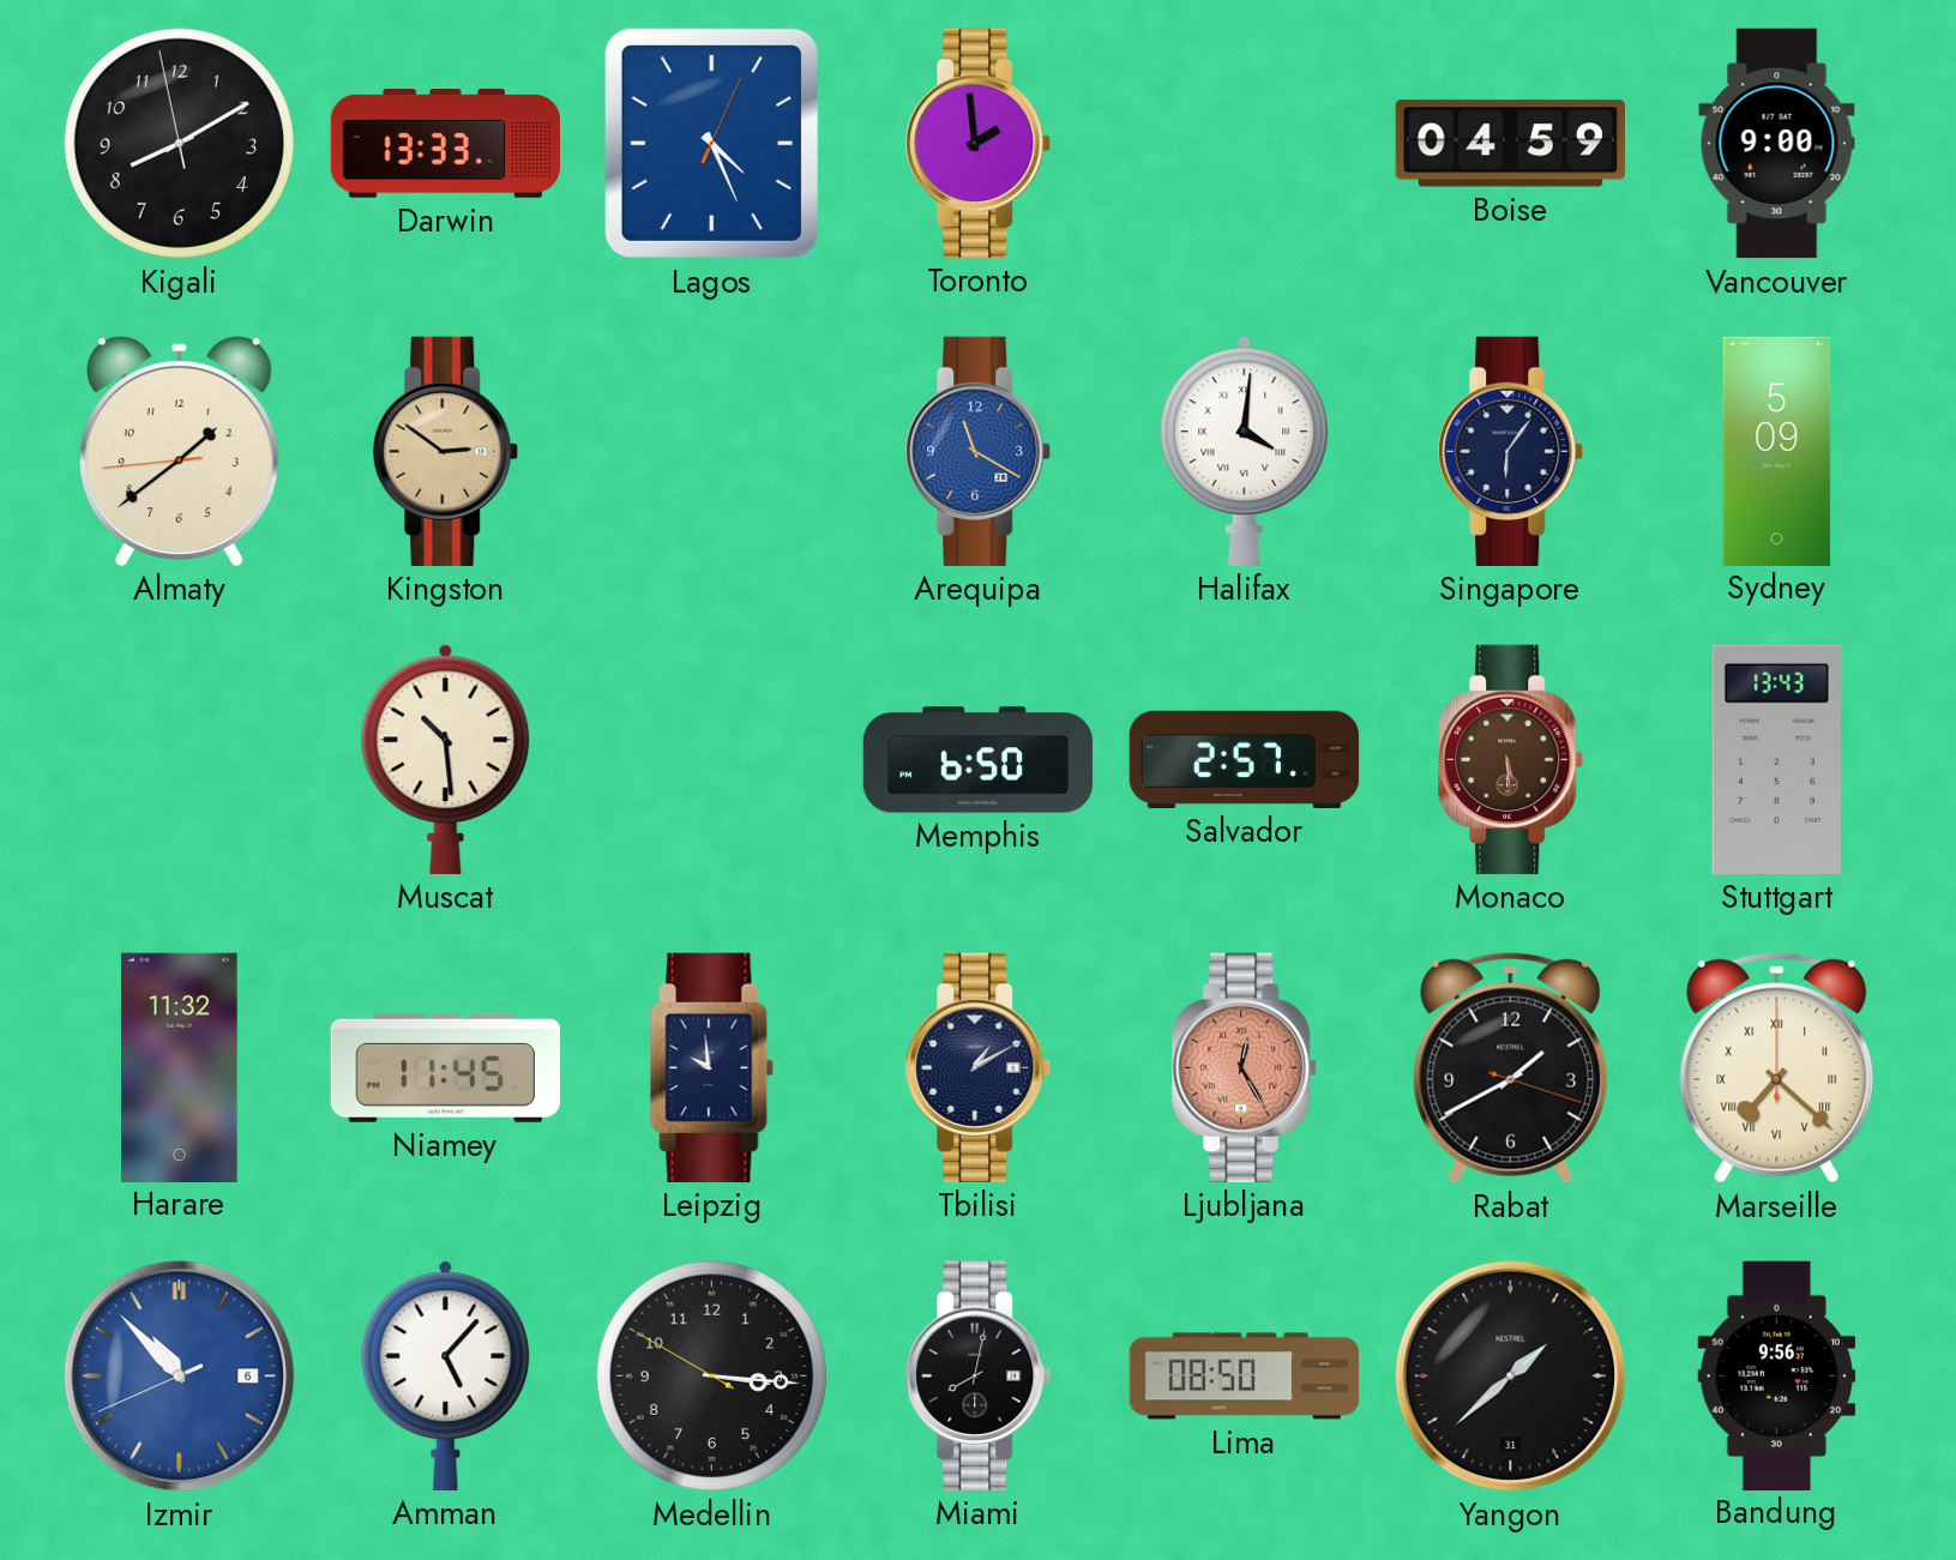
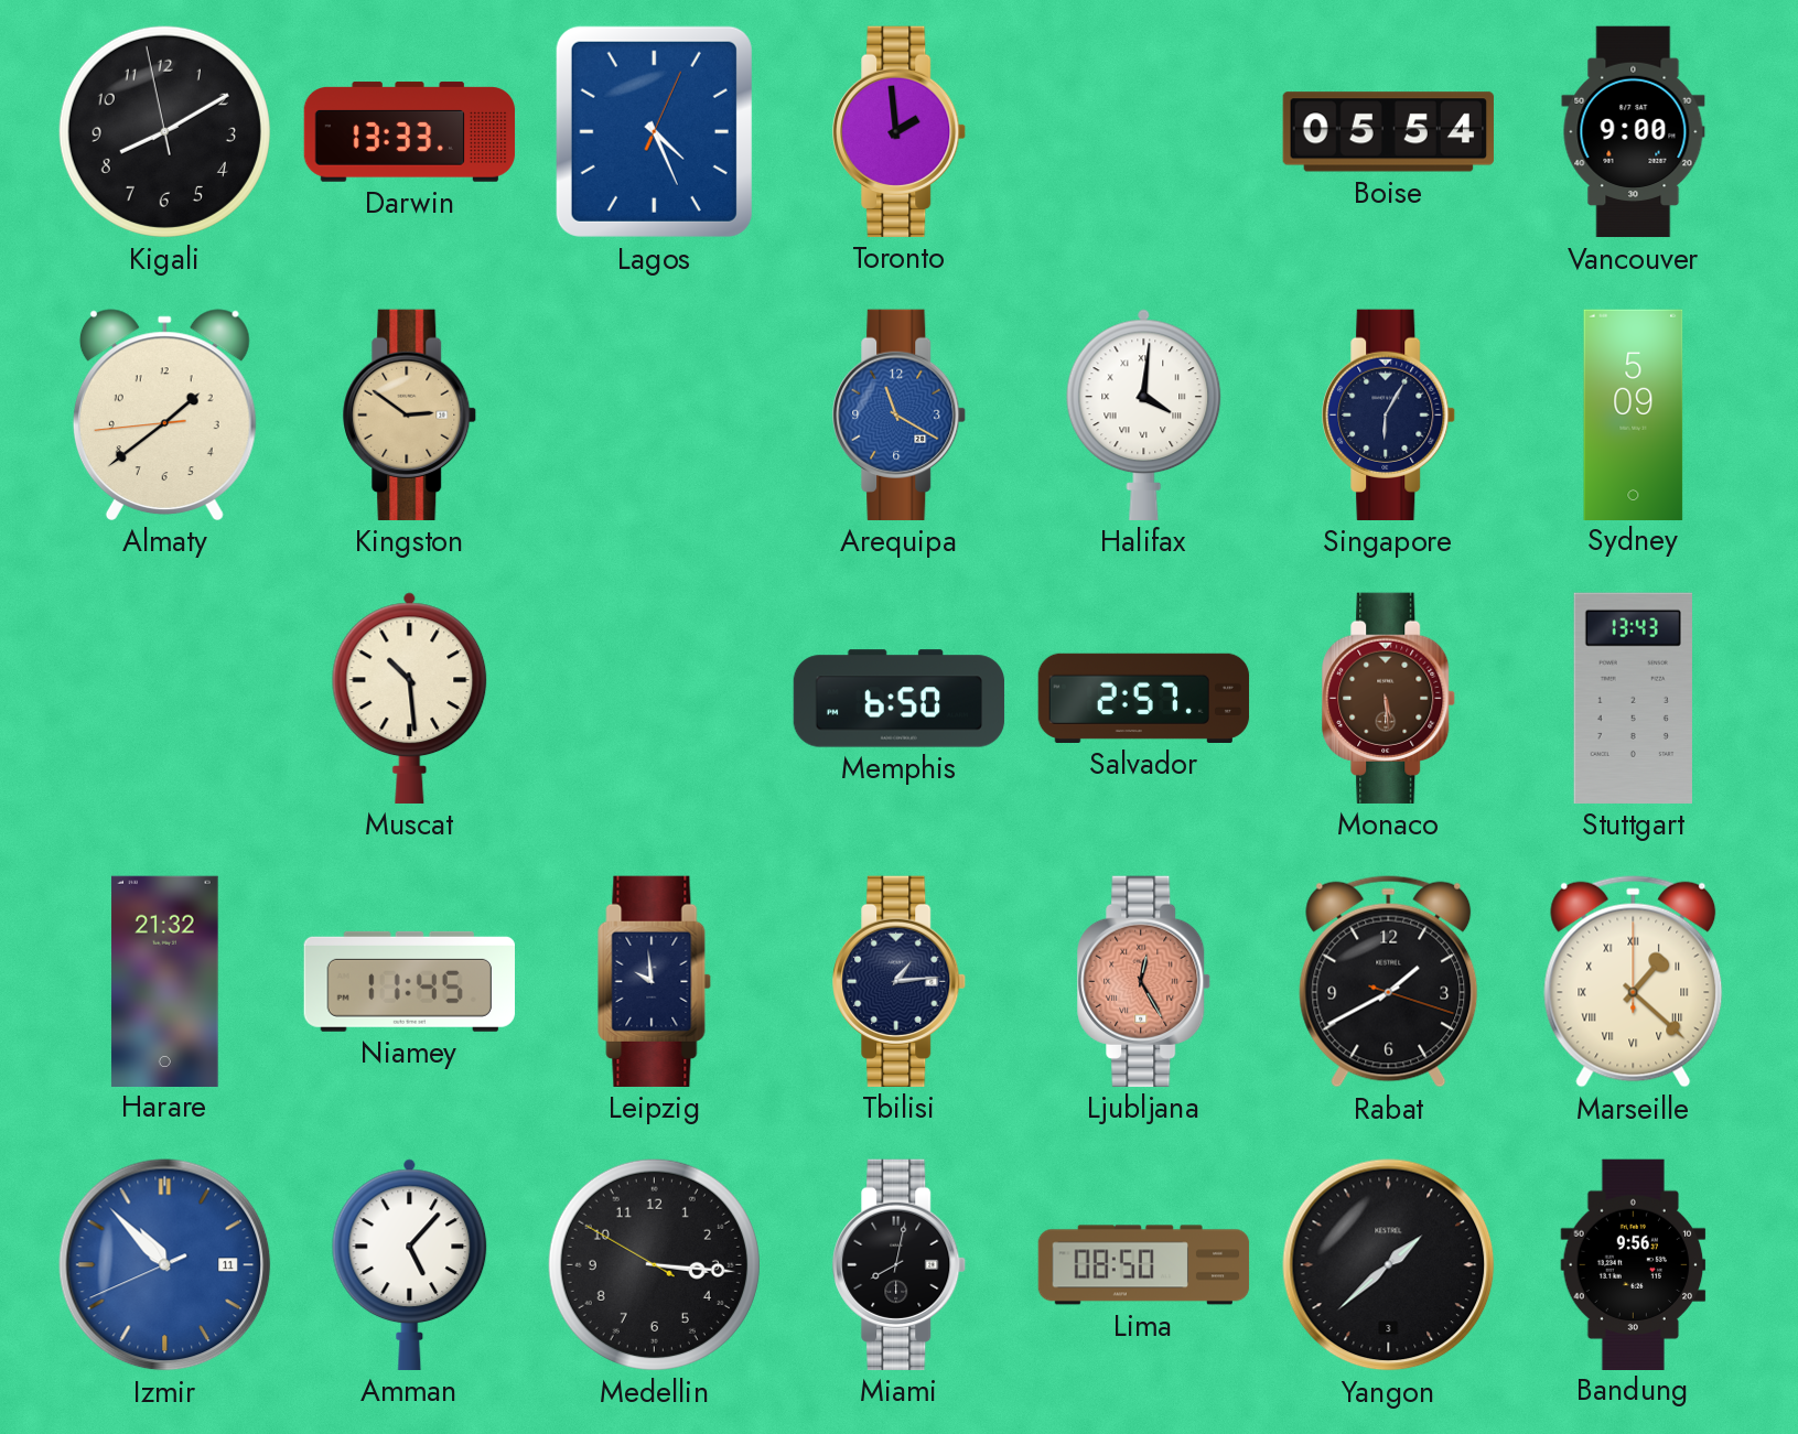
Boise: 04:59 -> 05:54
Singapore: 6:06 -> 6:05
Harare: 11:32 -> 21:32
Tbilisi: 1:10 -> 1:14
Marseille: 7:22 -> 1:22
Izmir date: 6 -> 11
Yangon date: 31 -> 3
